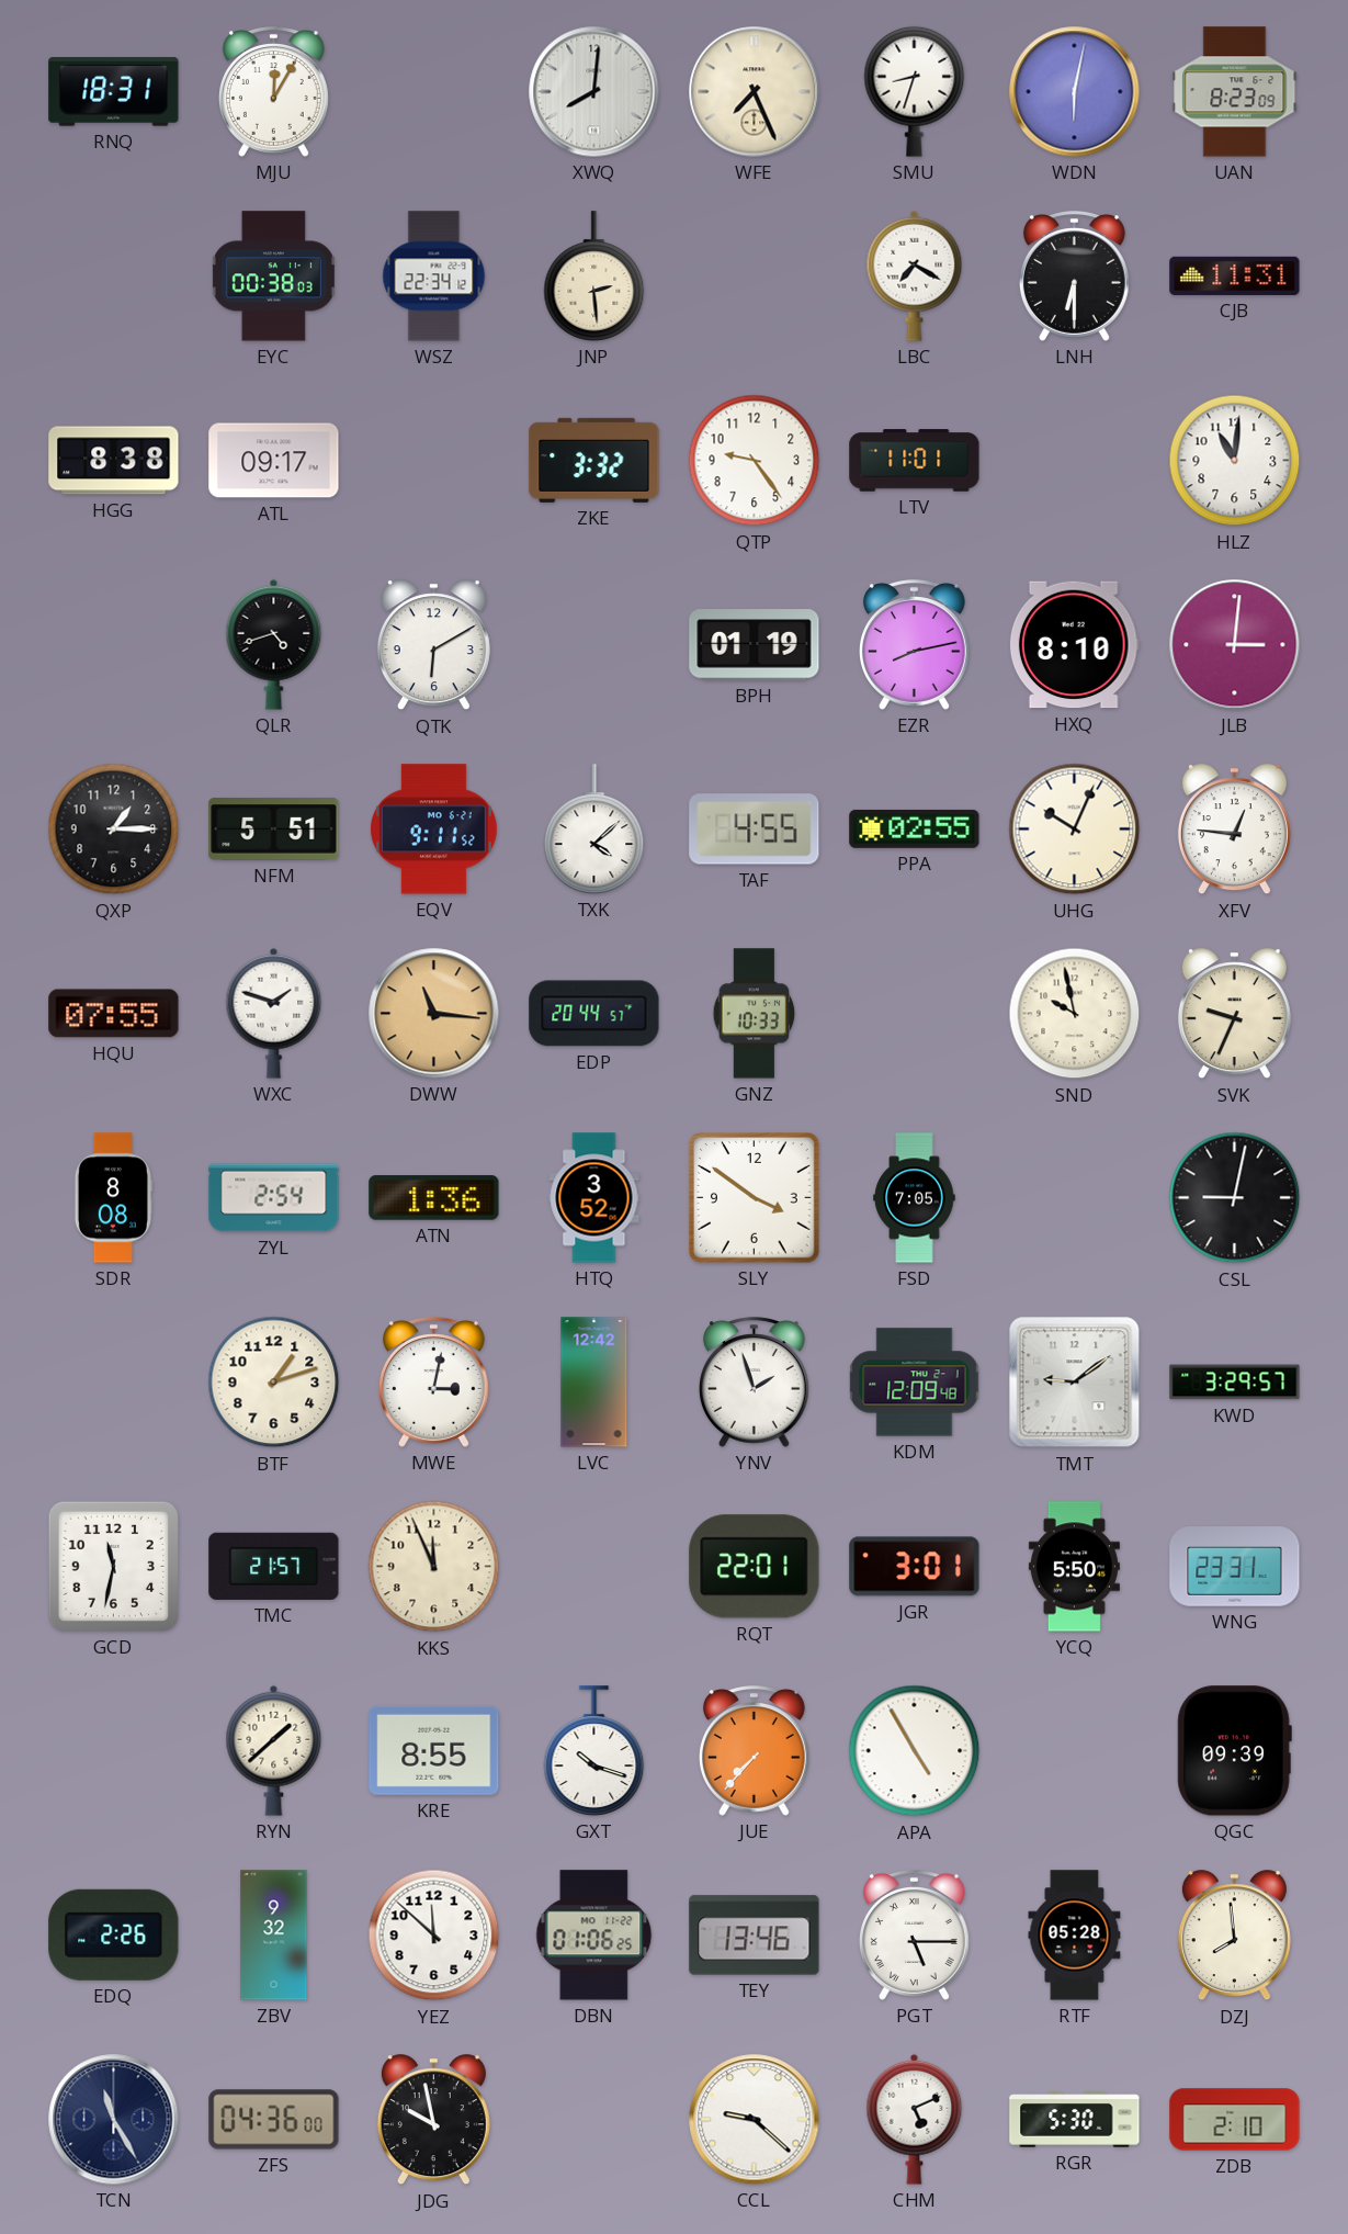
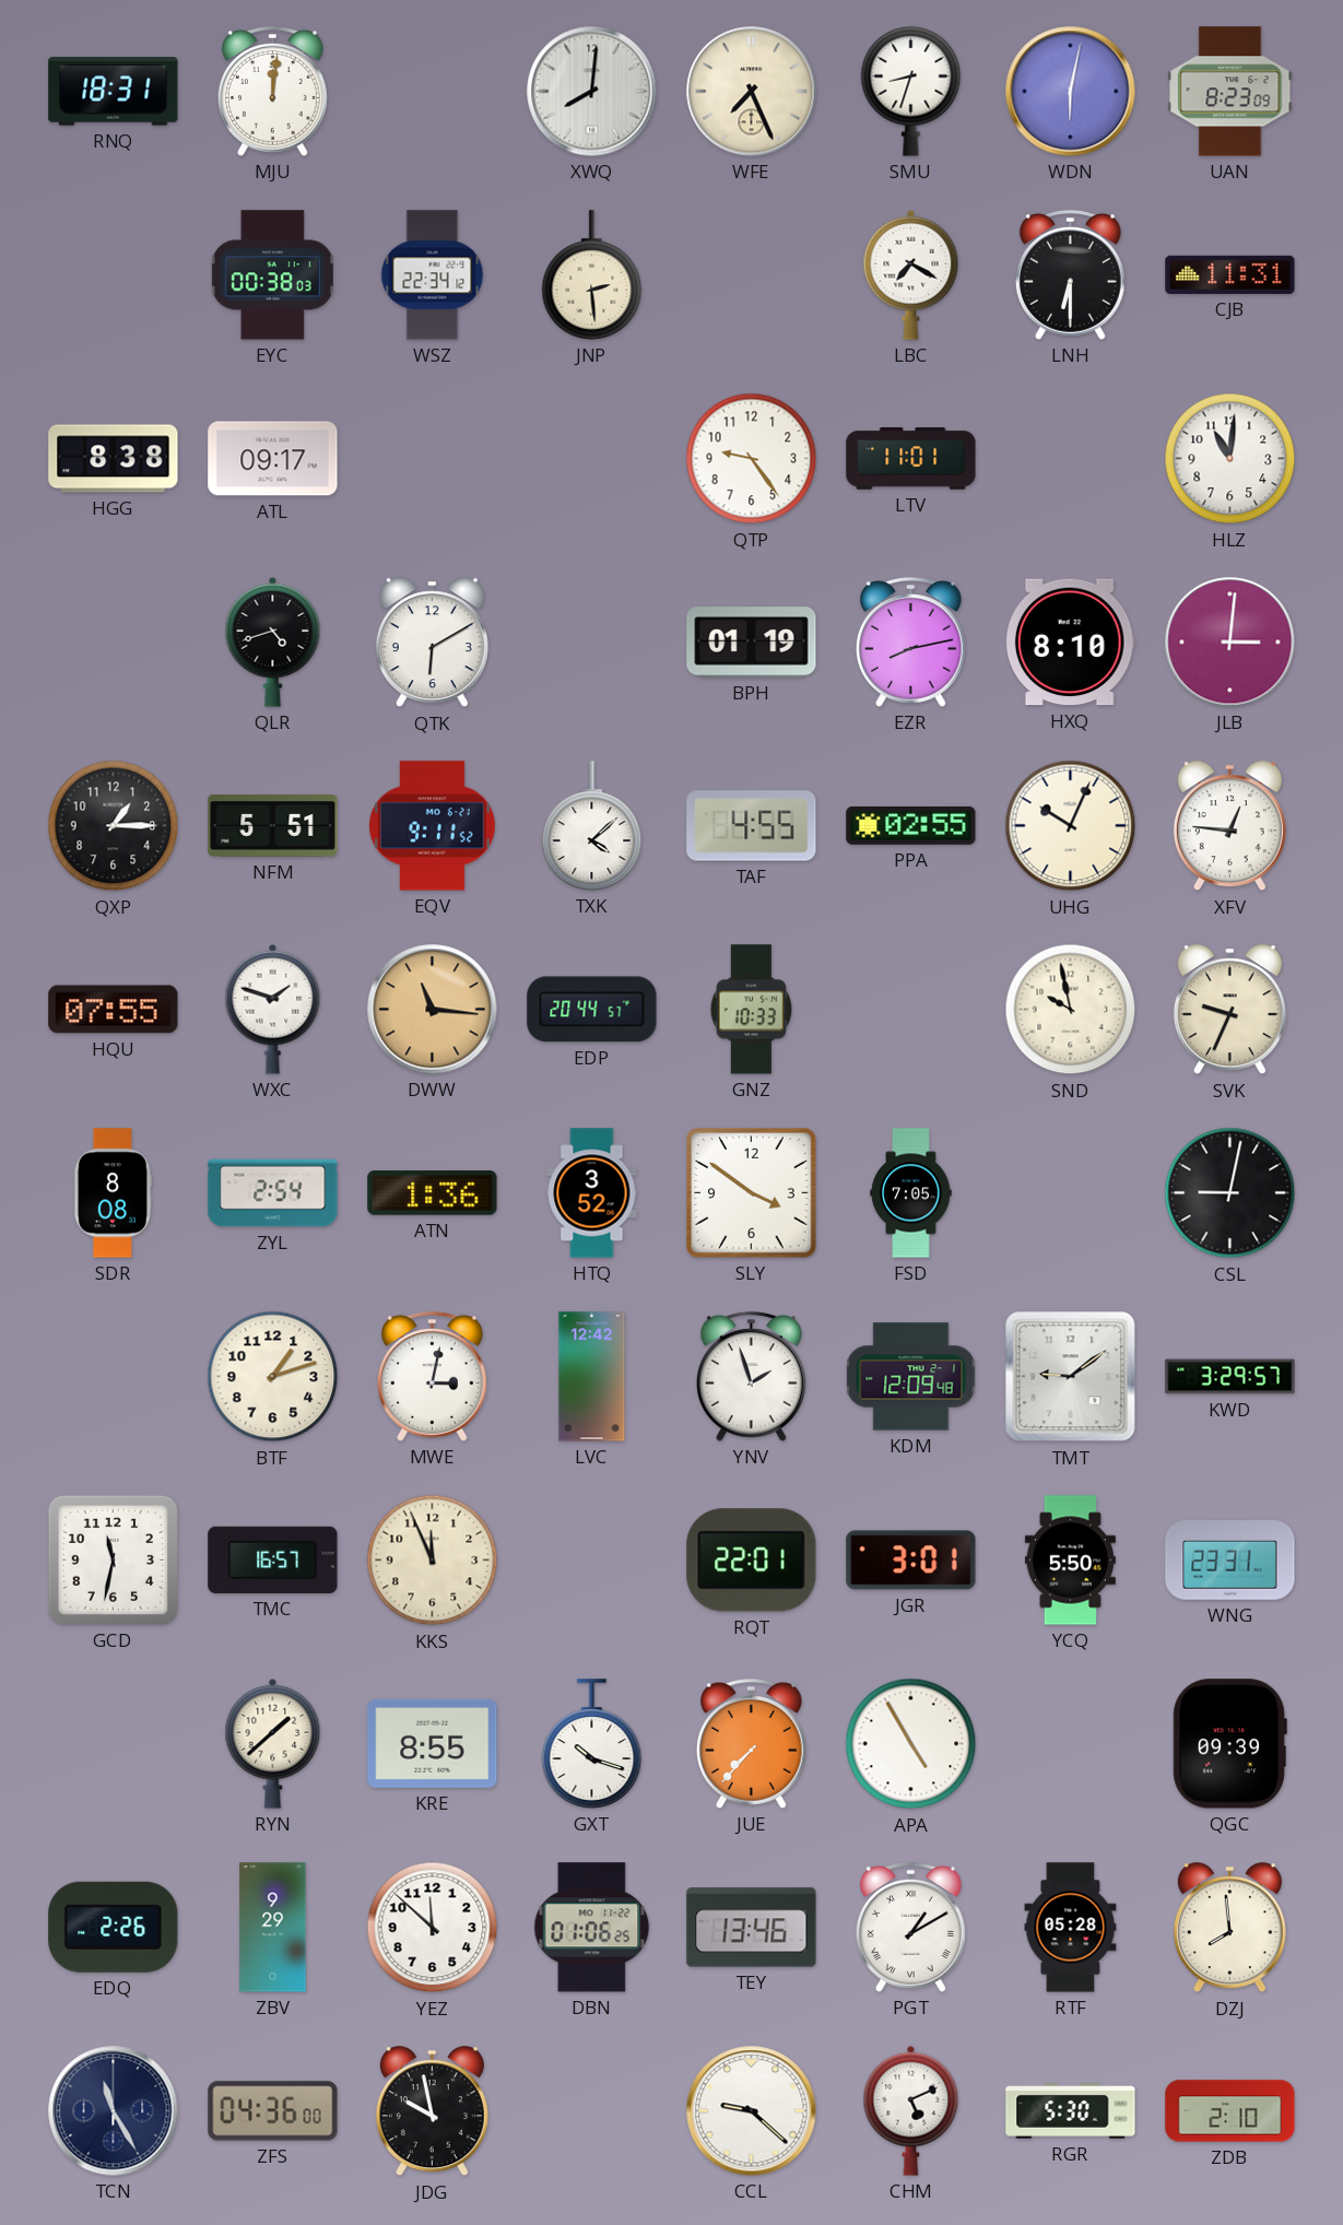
MJU: 12:05 -> 12:01
ZKE: 3:32 -> none
TMC: 21:57 -> 16:57
ZBV: 9:32 -> 9:29
PGT: 5:15 -> 1:10
